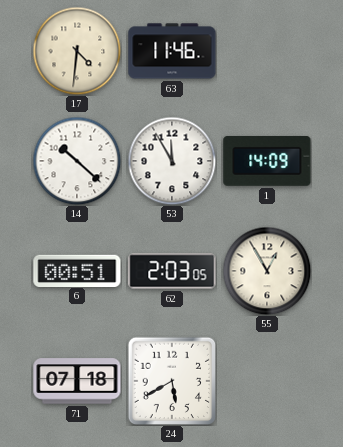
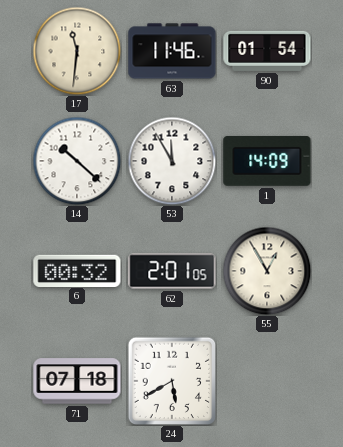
17: 4:31 -> 11:31
90: none -> 01:54
6: 00:51 -> 00:32
62: 2:03 -> 2:01
